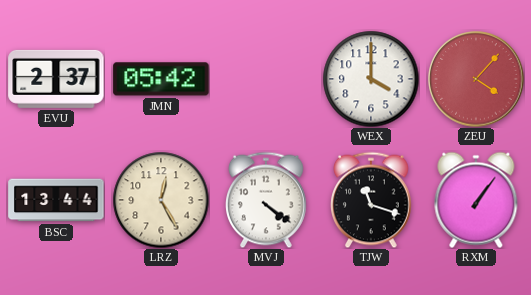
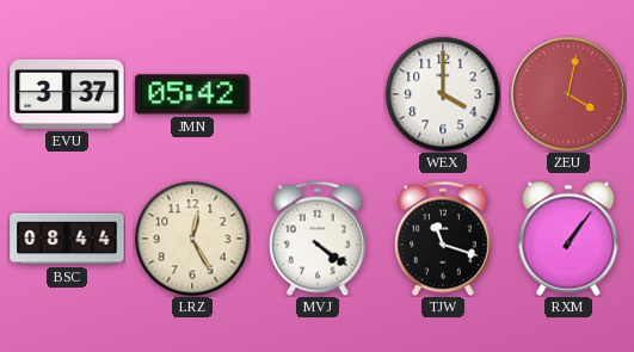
EVU: 2:37 -> 3:37
ZEU: 4:07 -> 4:02
BSC: 13:44 -> 08:44
